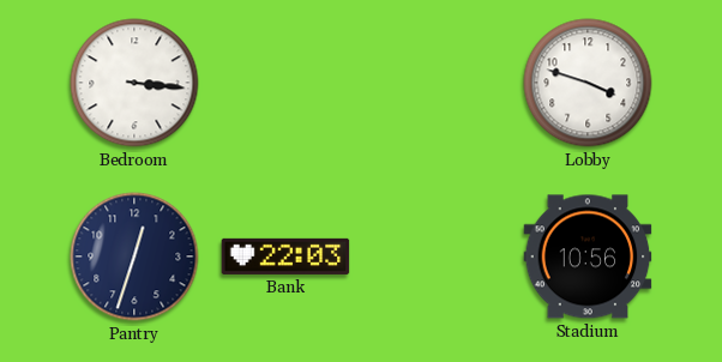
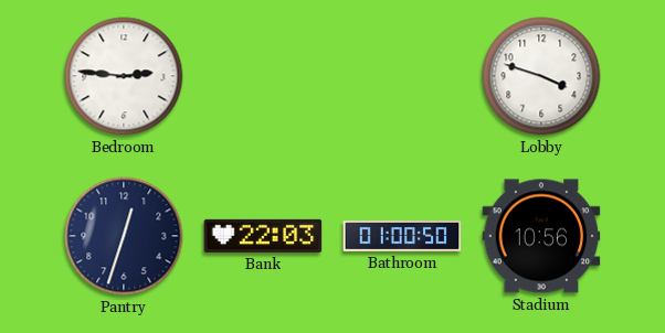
Bedroom: 3:16 -> 2:46
Bathroom: none -> 01:00
